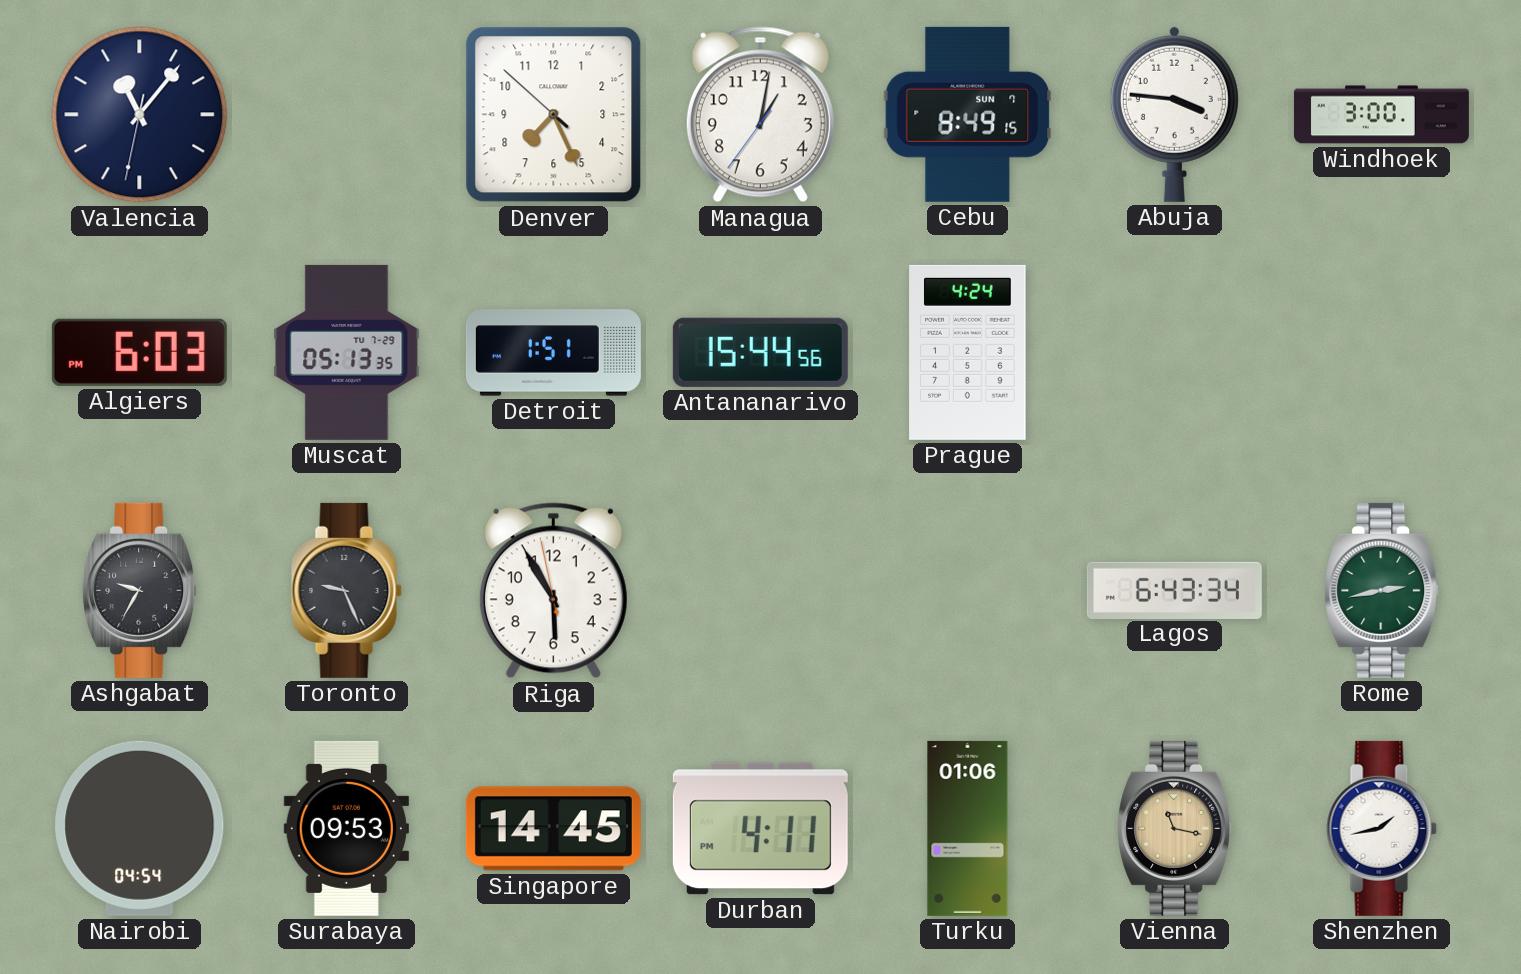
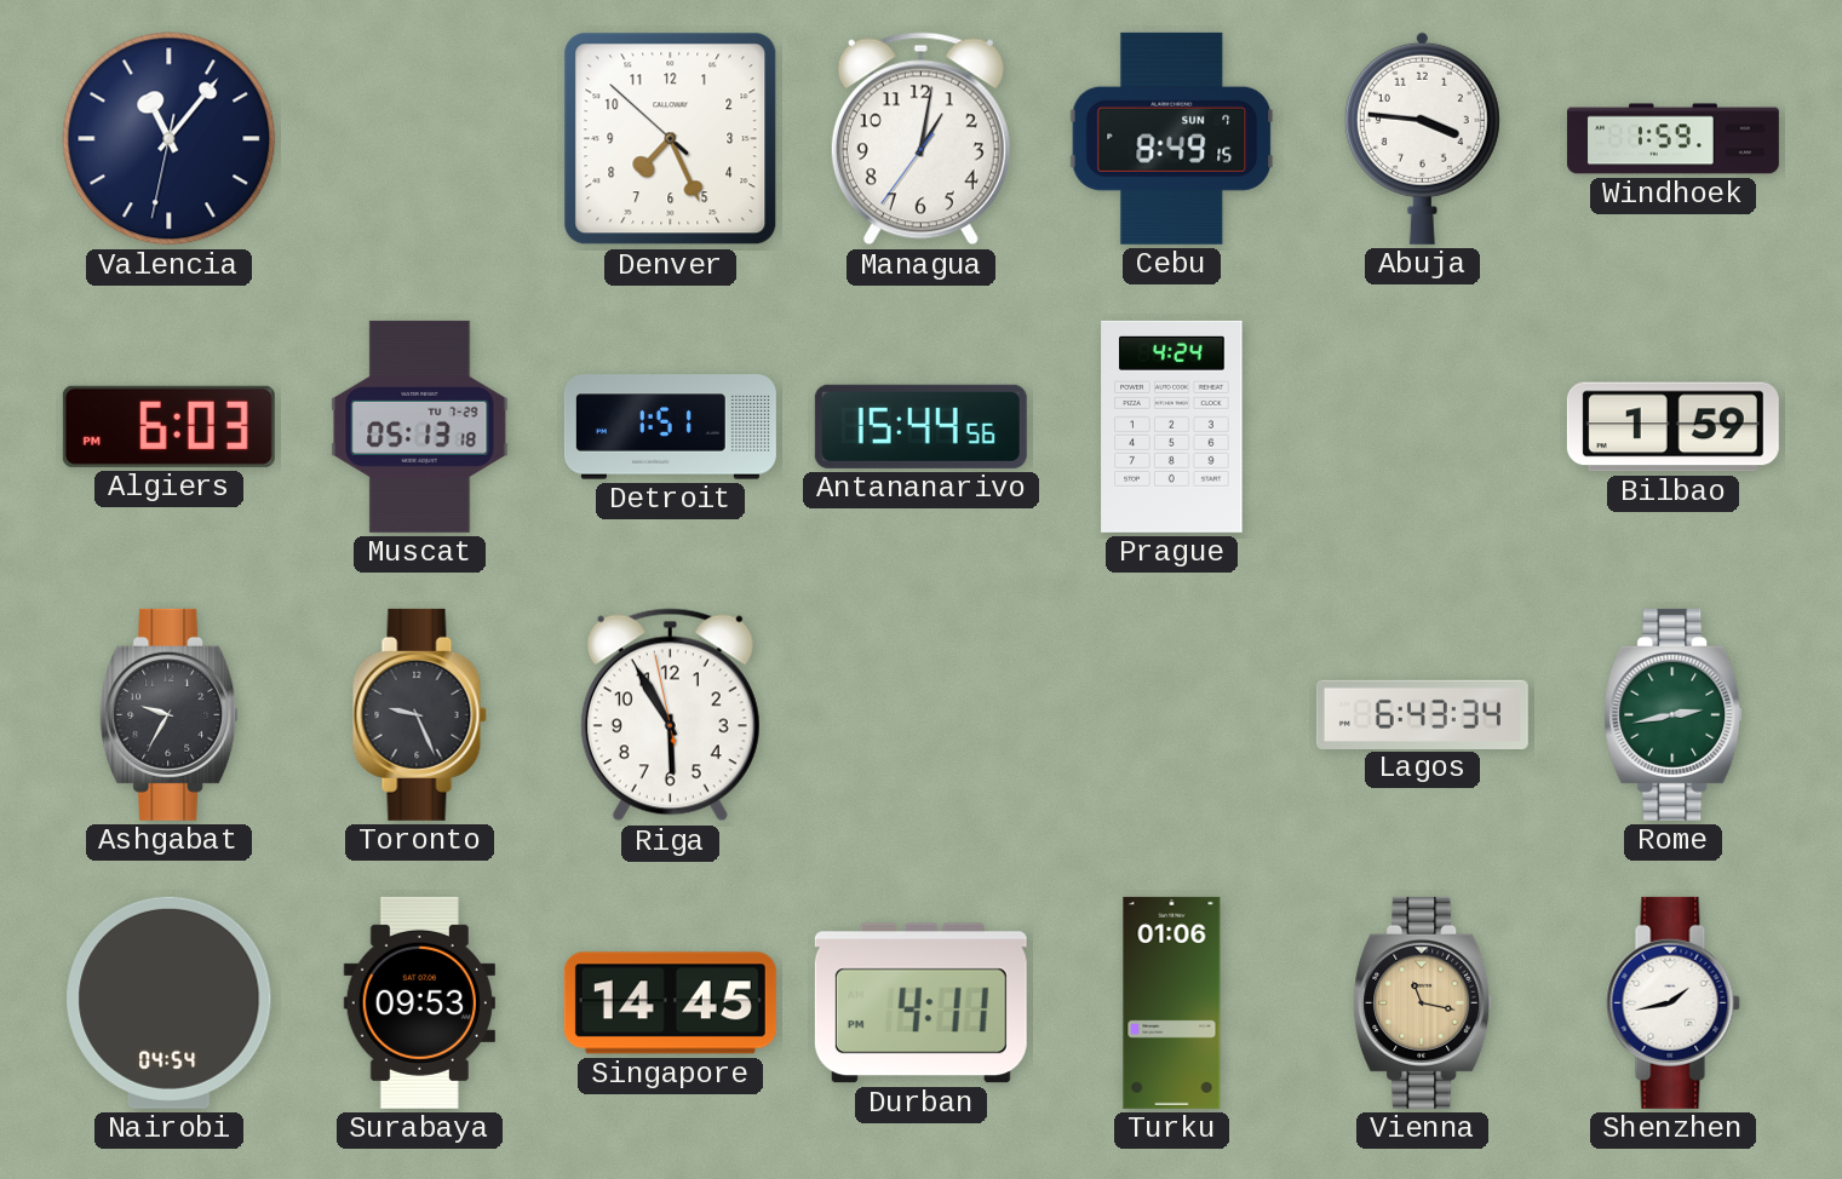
Windhoek: 3:00 -> 1:59
Muscat: 05:13:35 -> 05:13:18
Bilbao: none -> 1:59
